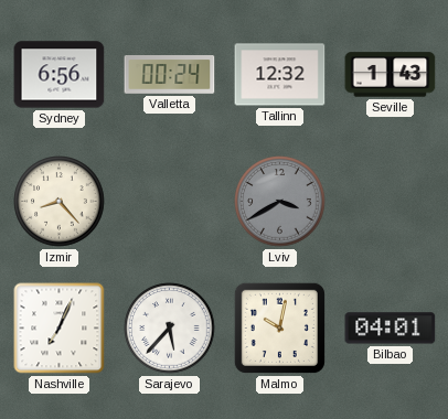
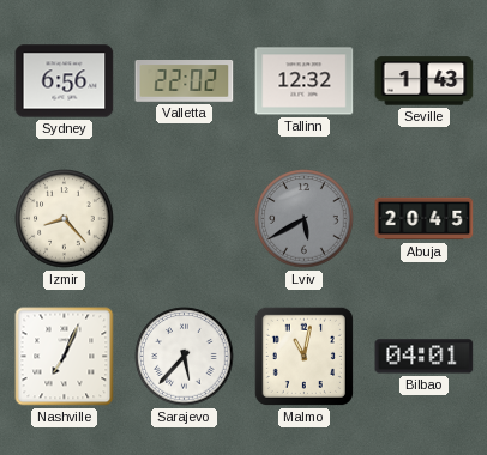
Valletta: 00:24 -> 22:02
Lviv: 3:40 -> 5:40
Abuja: none -> 20:45
Malmo: 10:02 -> 11:02
